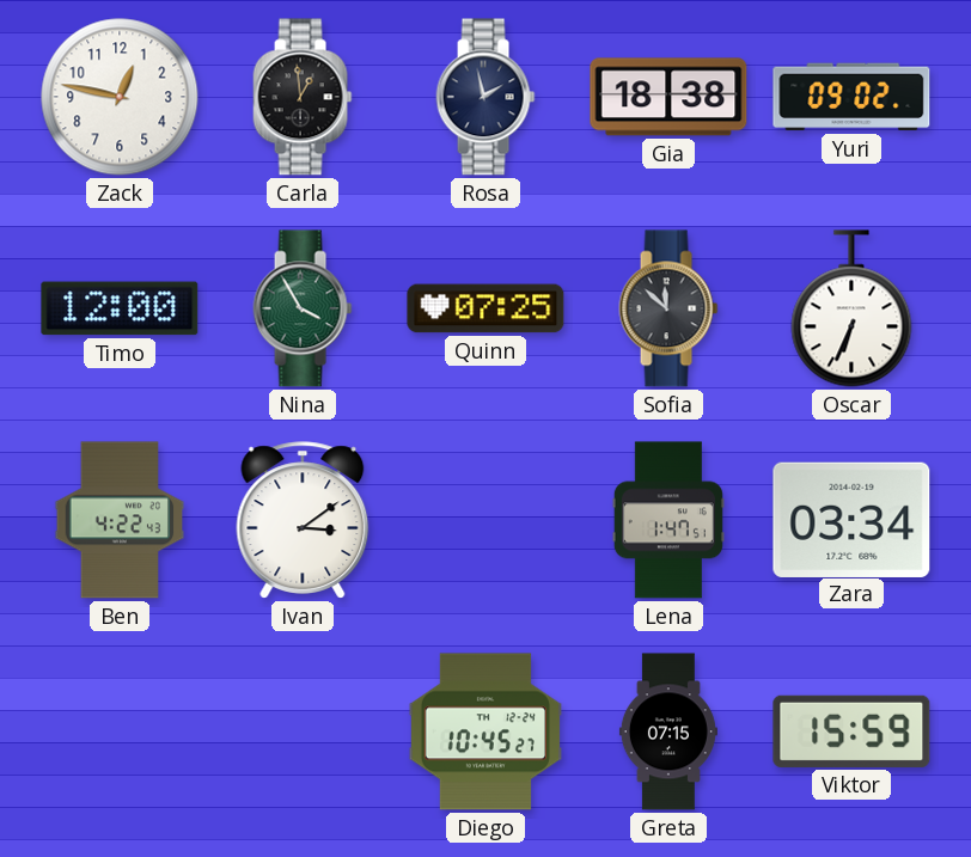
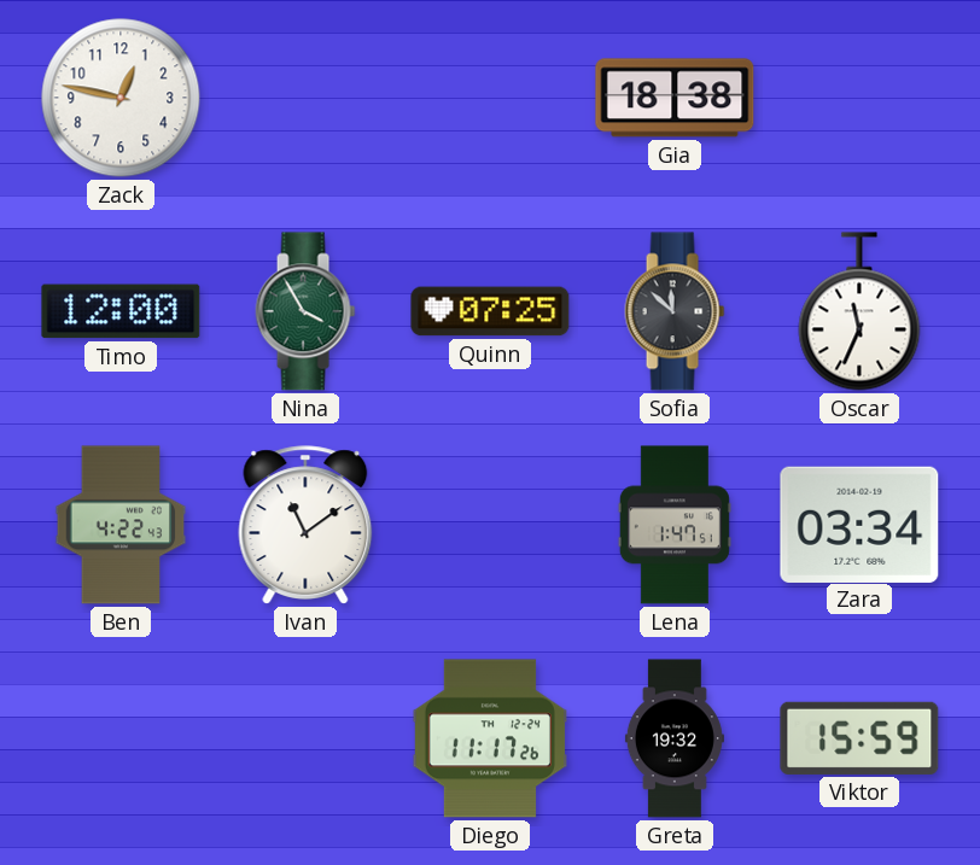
Carla: 12:59 -> none
Rosa: 1:58 -> none
Yuri: 09:02 -> none
Oscar: 6:34 -> 11:34
Ivan: 3:09 -> 11:09
Diego: 10:45 -> 11:17
Greta: 07:15 -> 19:32
